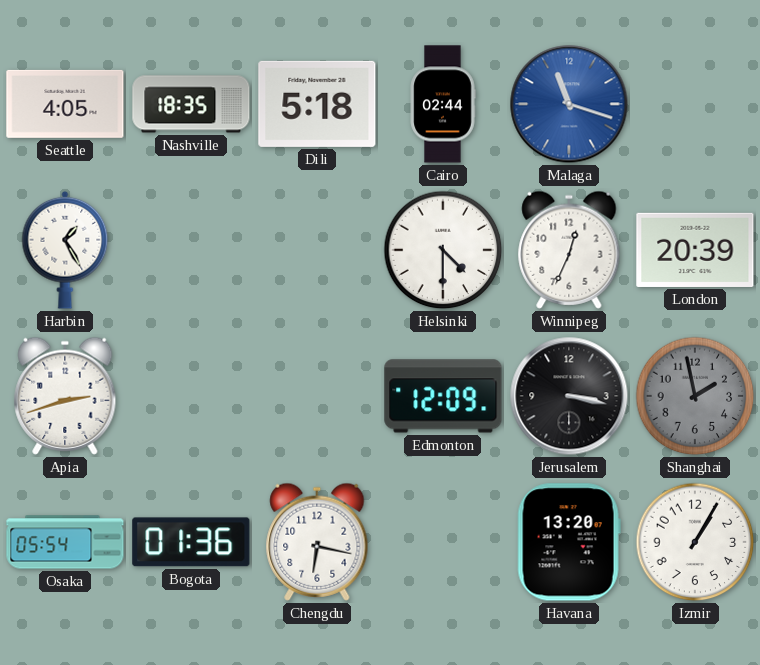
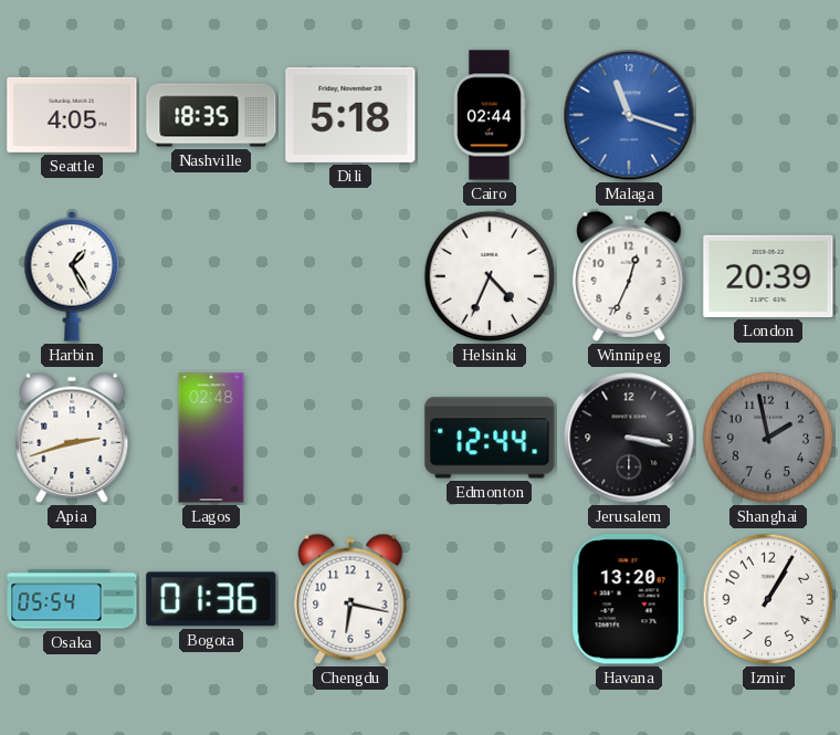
Helsinki: 4:30 -> 4:34
Lagos: none -> 02:48
Edmonton: 12:09 -> 12:44
